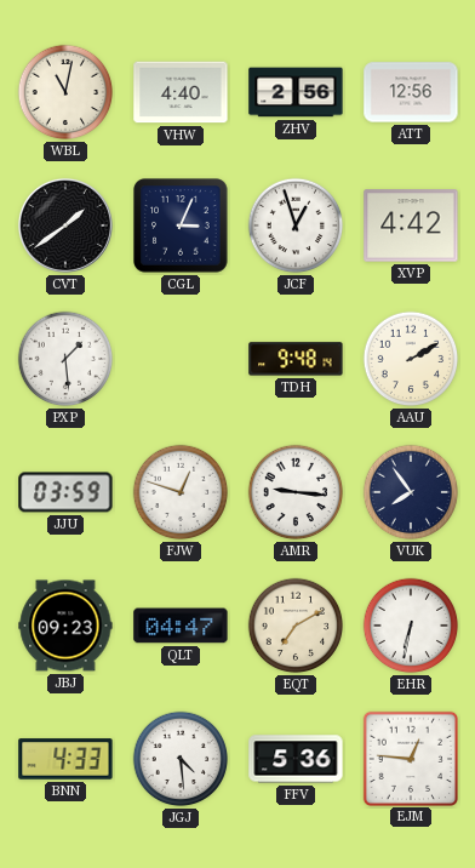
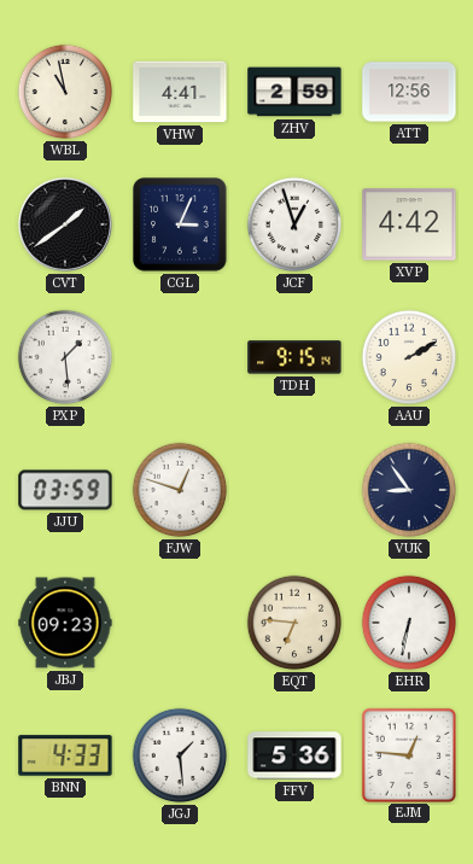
WBL: 11:02 -> 10:58
VHW: 4:40 -> 4:41
ZHV: 2:56 -> 2:59
TDH: 9:48 -> 9:15
AMR: 9:16 -> none
VUK: 7:54 -> 8:54
QLT: 04:47 -> none
EQT: 7:10 -> 6:46
JGJ: 4:29 -> 1:29
